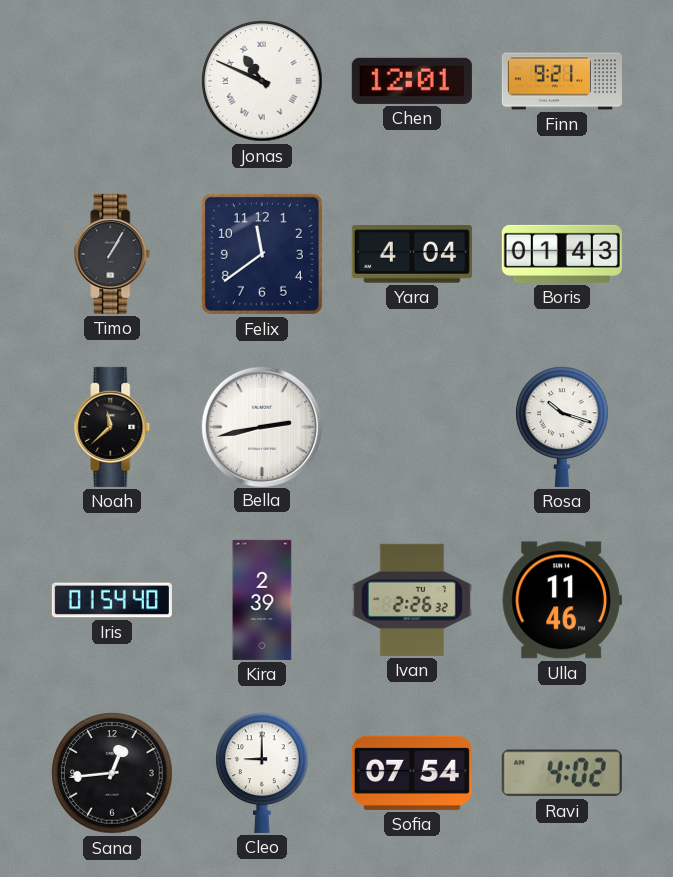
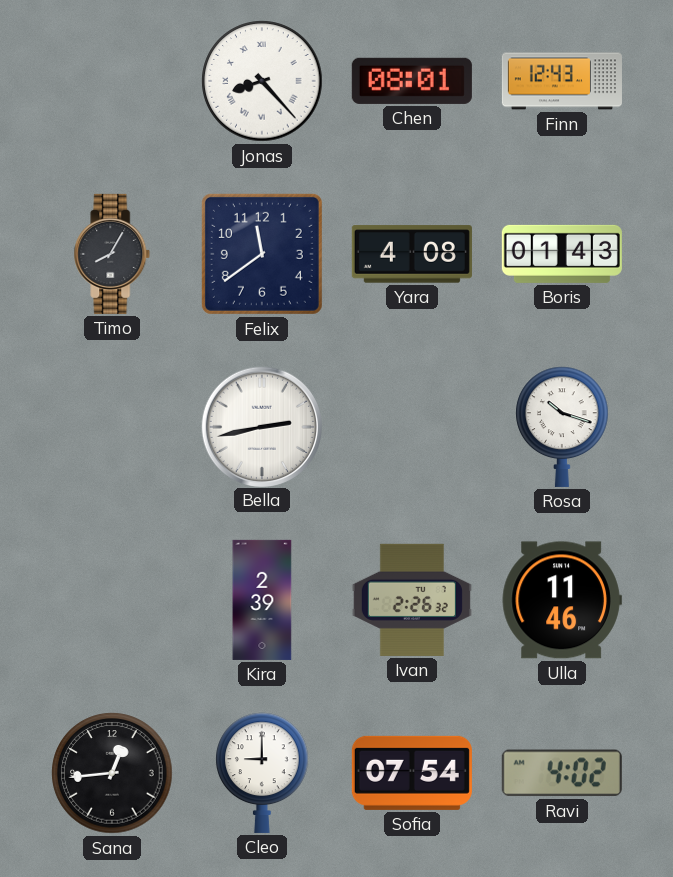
Jonas: 10:49 -> 8:23
Chen: 12:01 -> 08:01
Finn: 9:21 -> 12:43
Timo: 1:05 -> 8:05
Yara: 4:04 -> 4:08
Noah: 11:38 -> none
Iris: 01:54 -> none
